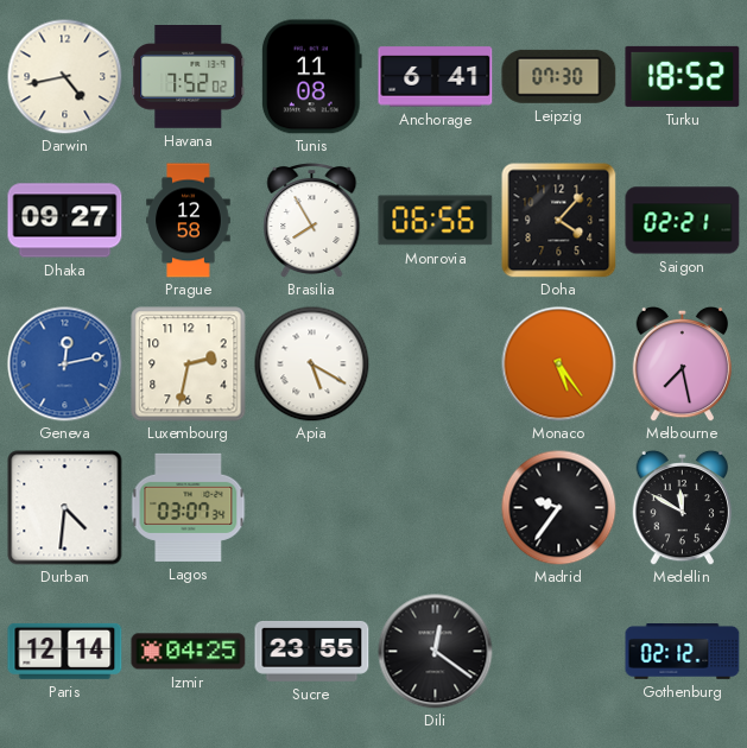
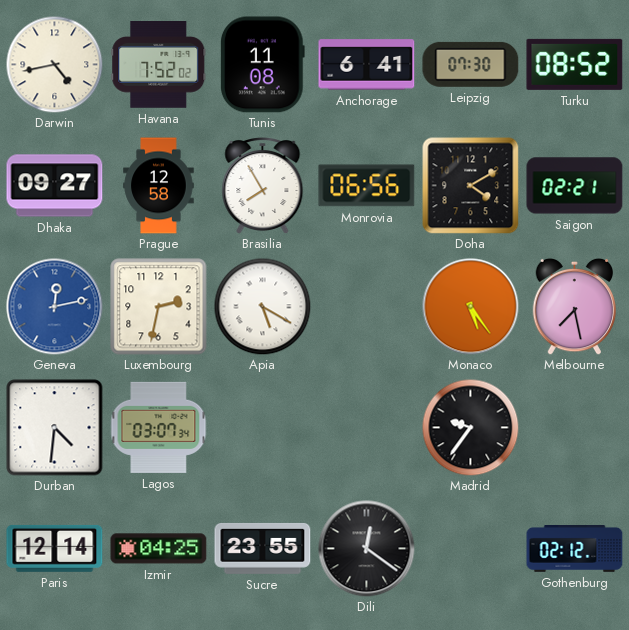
Turku: 18:52 -> 08:52
Doha: 4:07 -> 4:10
Medellin: 11:50 -> none
